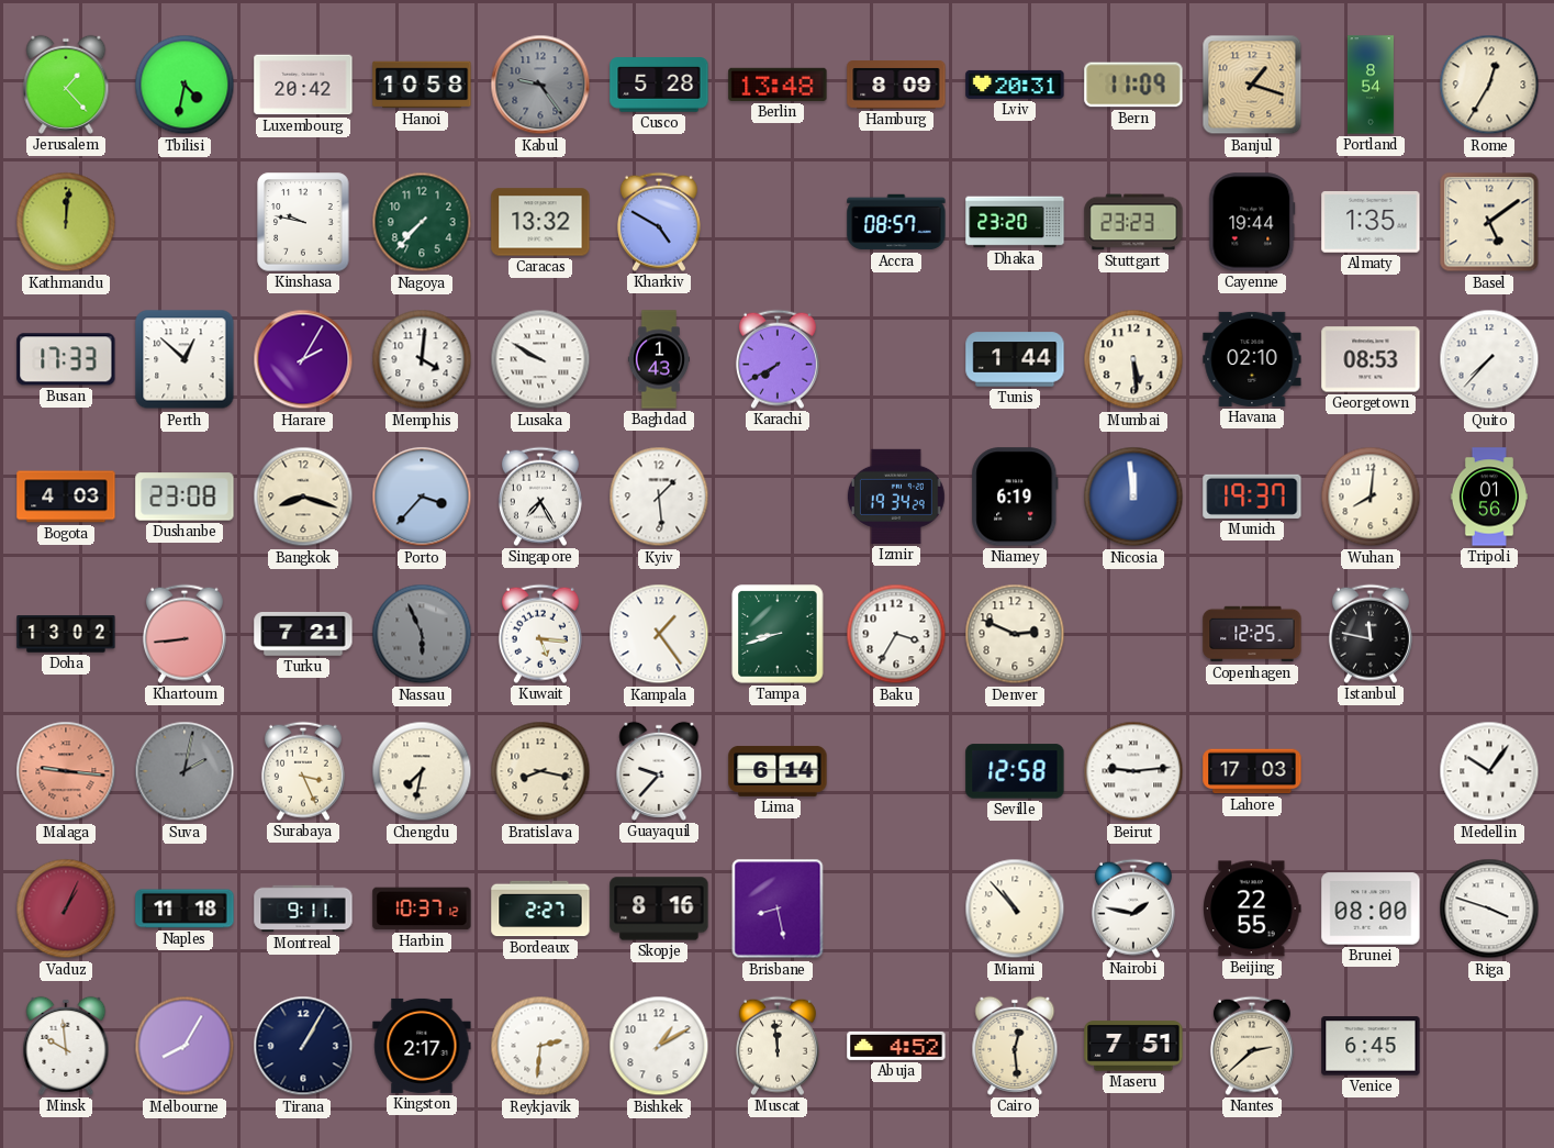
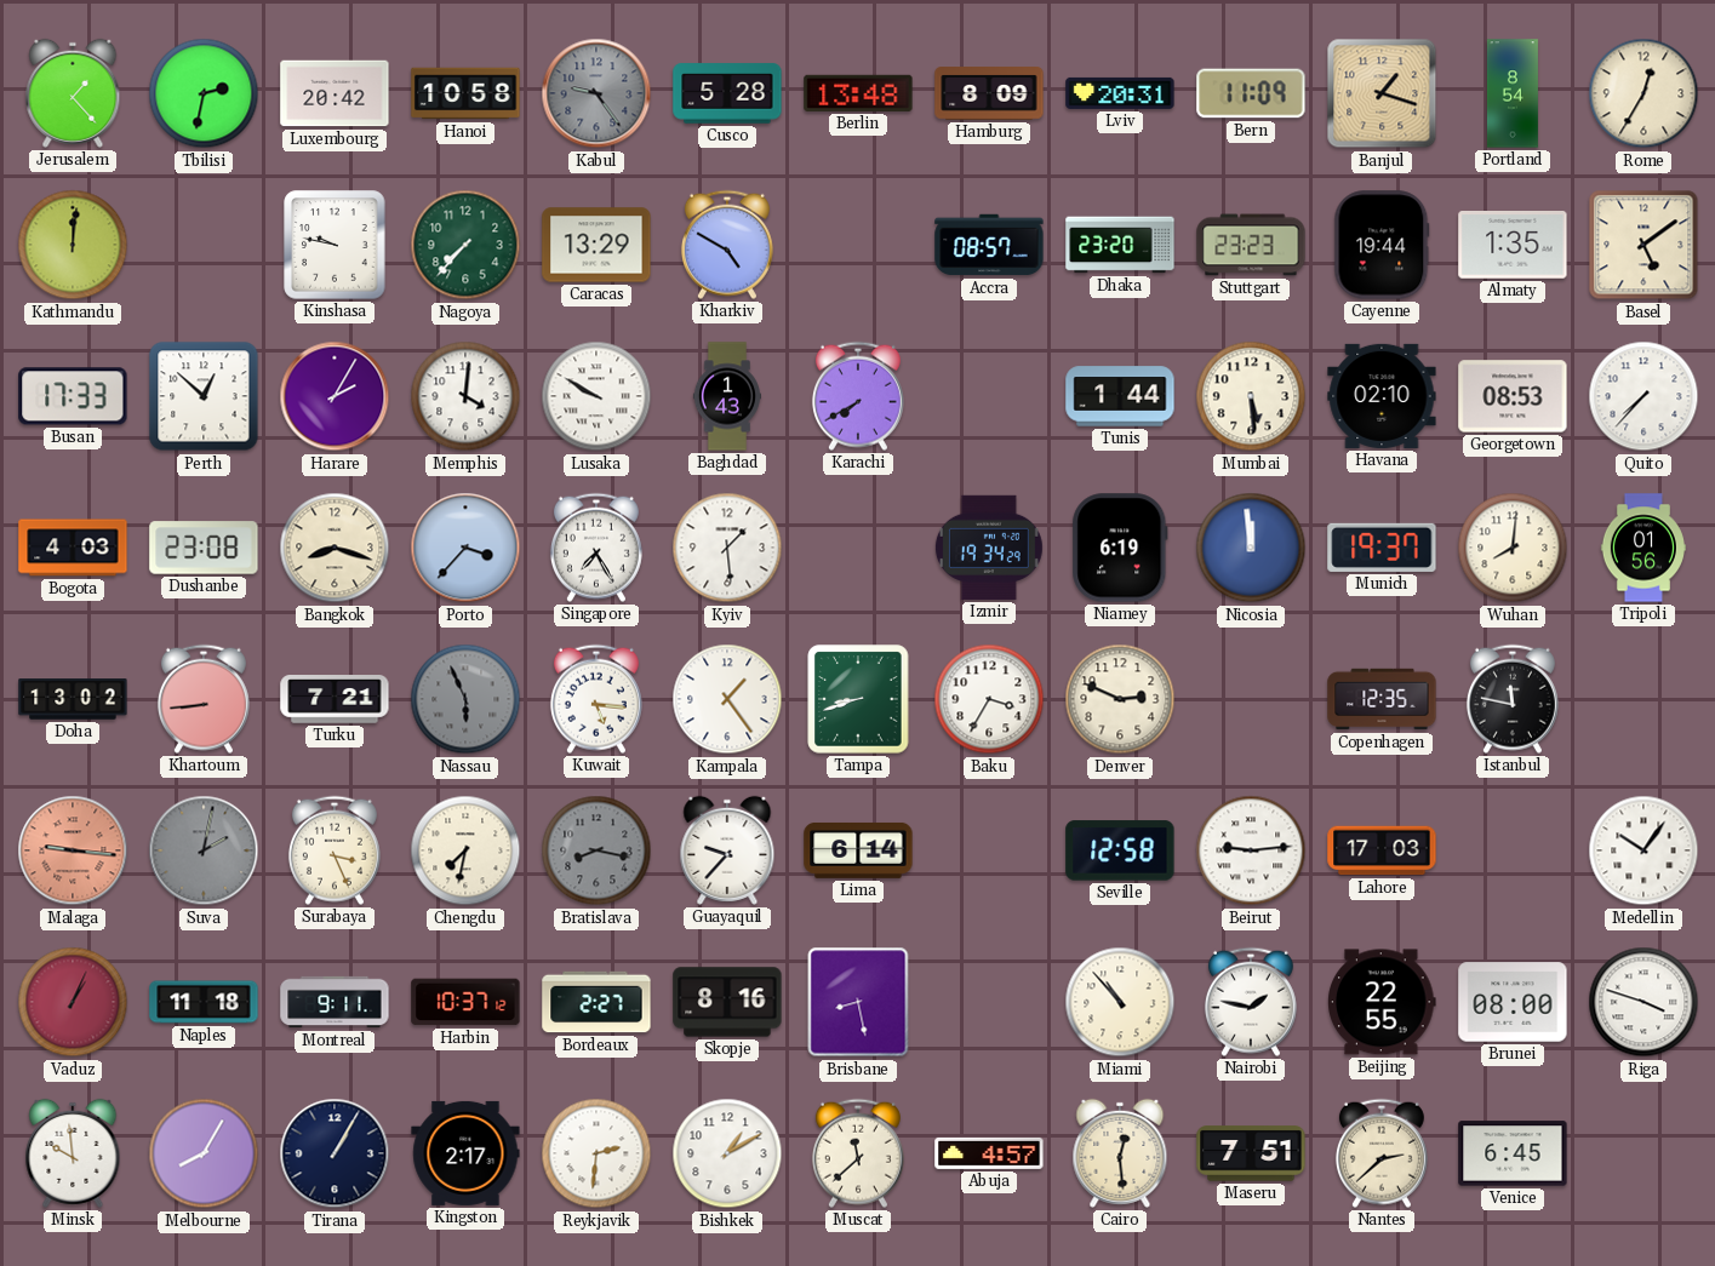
Tbilisi: 4:32 -> 2:32
Caracas: 13:32 -> 13:29
Copenhagen: 12:25 -> 12:35
Bratislava dial: cream -> grey
Muscat: 11:59 -> 11:38
Abuja: 4:52 -> 4:57
